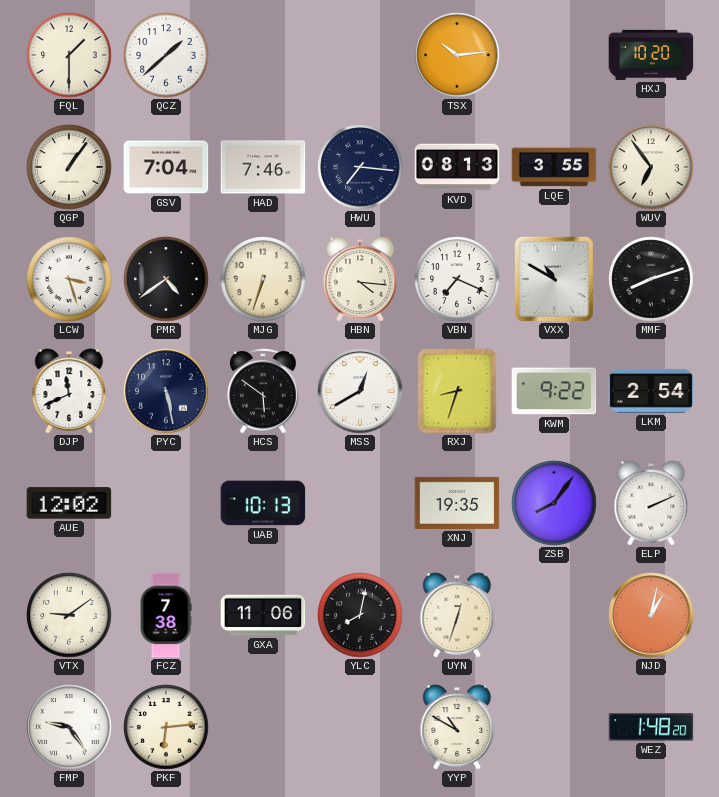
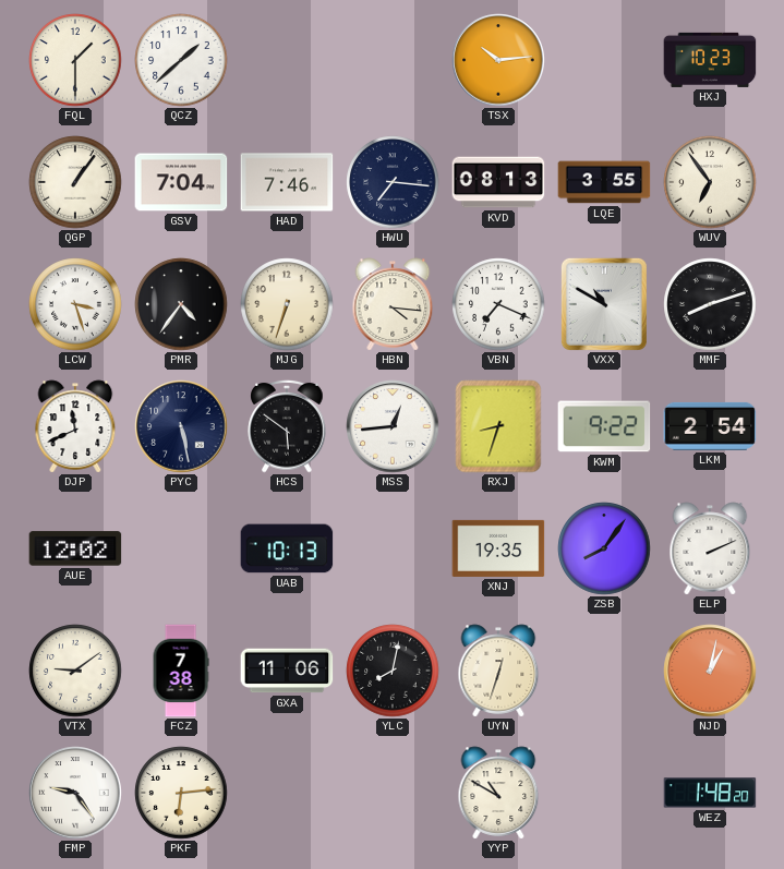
HXJ: 10:20 -> 10:23
PMR: 4:39 -> 4:36
MSS: 12:40 -> 12:44
